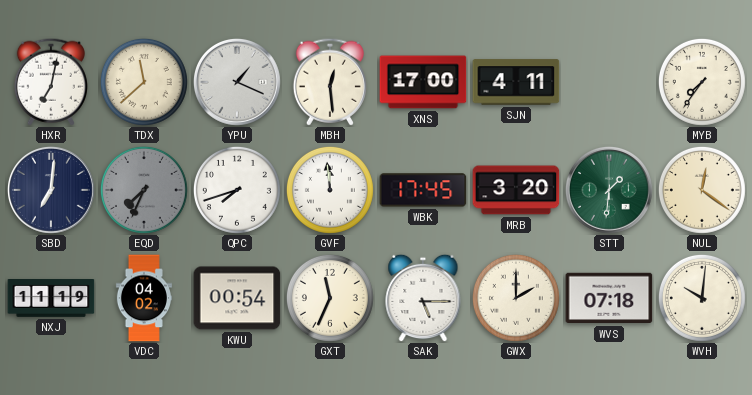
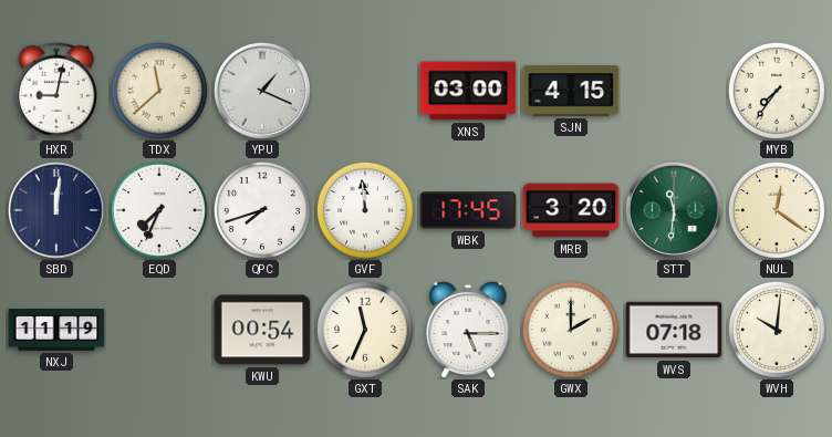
HXR: 7:02 -> 9:02
MBH: 12:29 -> none
XNS: 17:00 -> 03:00
SJN: 4:11 -> 4:15
SBD: 7:01 -> 12:01
EQD dial: grey -> white
STT: 1:31 -> 11:31
VDC: 04:02 -> none
